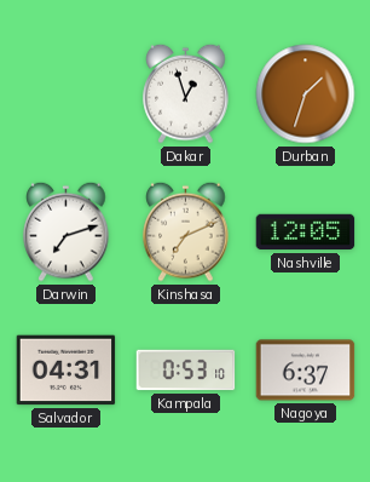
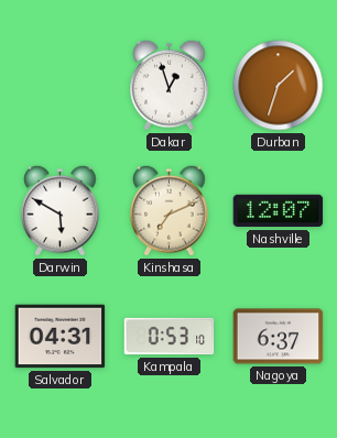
Darwin: 7:12 -> 5:50
Nashville: 12:05 -> 12:07
